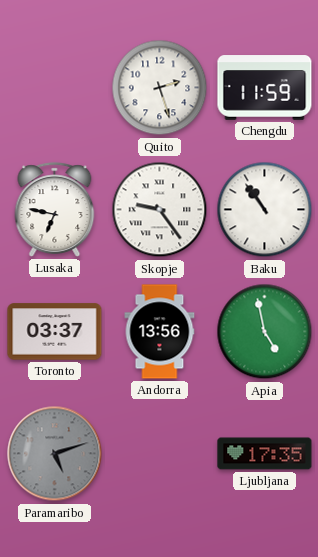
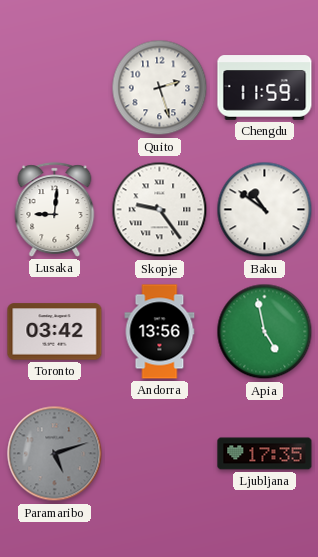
Lusaka: 6:47 -> 9:01
Baku: 10:54 -> 10:51
Toronto: 03:37 -> 03:42
